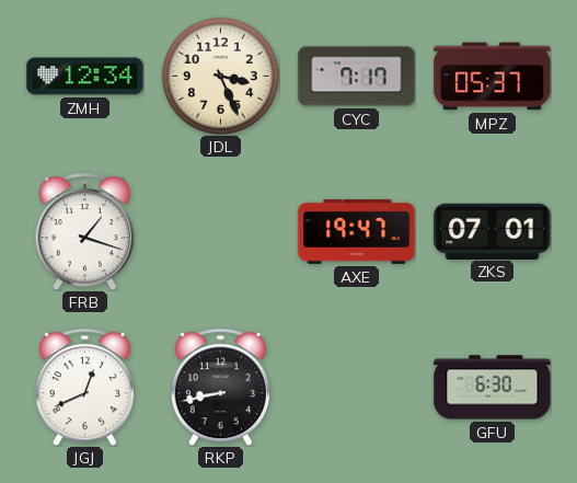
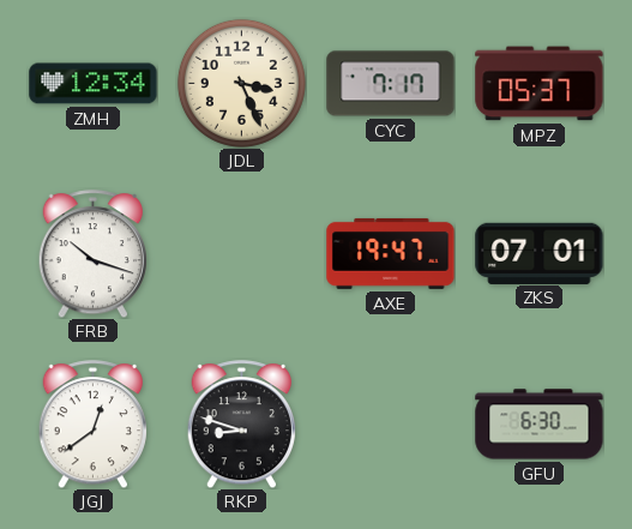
FRB: 1:18 -> 10:18
JGJ: 12:41 -> 12:39
RKP: 8:43 -> 8:48
